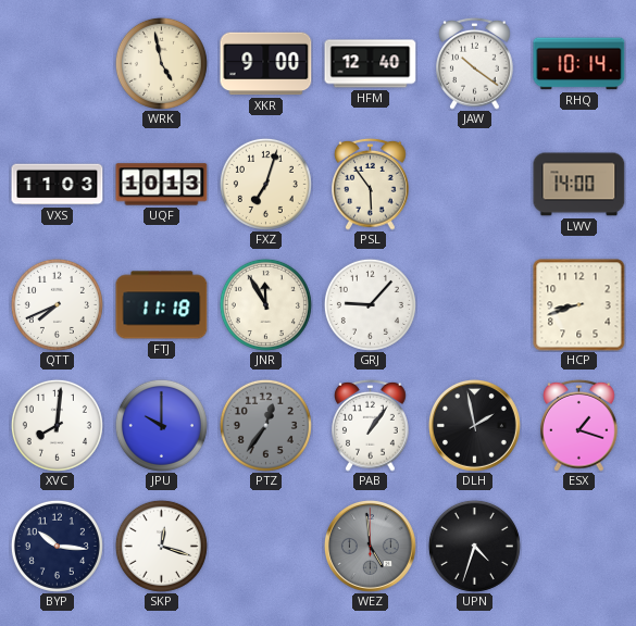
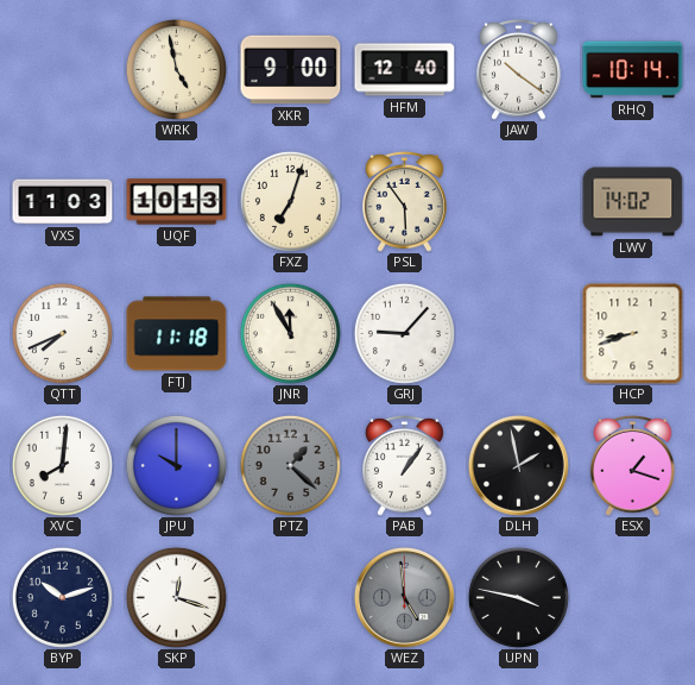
LWV: 14:00 -> 14:02
PTZ: 12:36 -> 1:22
BYP: 10:16 -> 10:12
UPN: 4:33 -> 3:47
